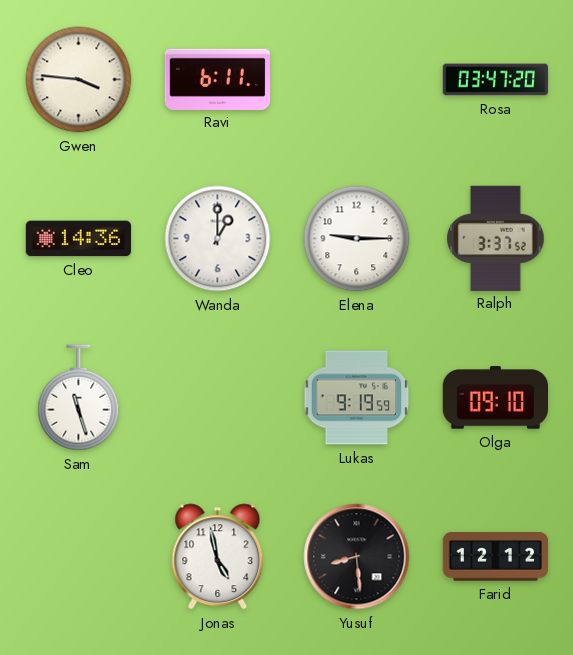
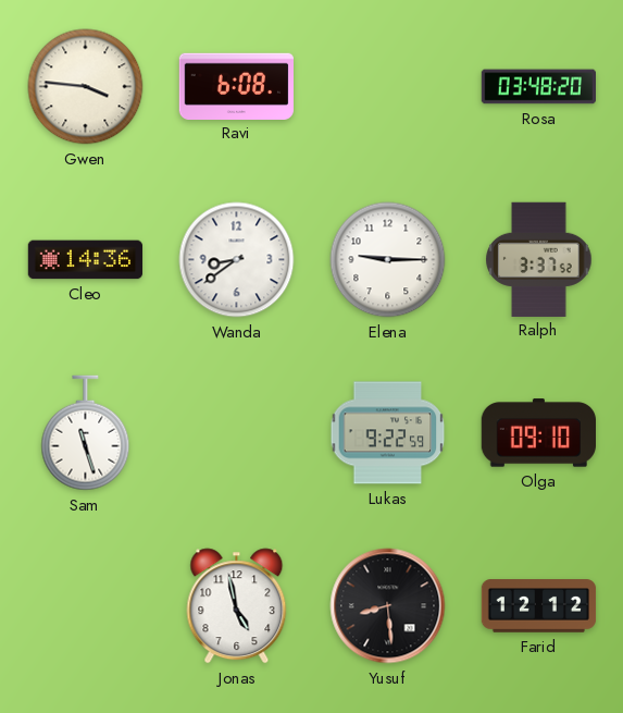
Ravi: 6:11 -> 6:08
Rosa: 03:47 -> 03:48
Wanda: 1:00 -> 8:39
Lukas: 9:19 -> 9:22
